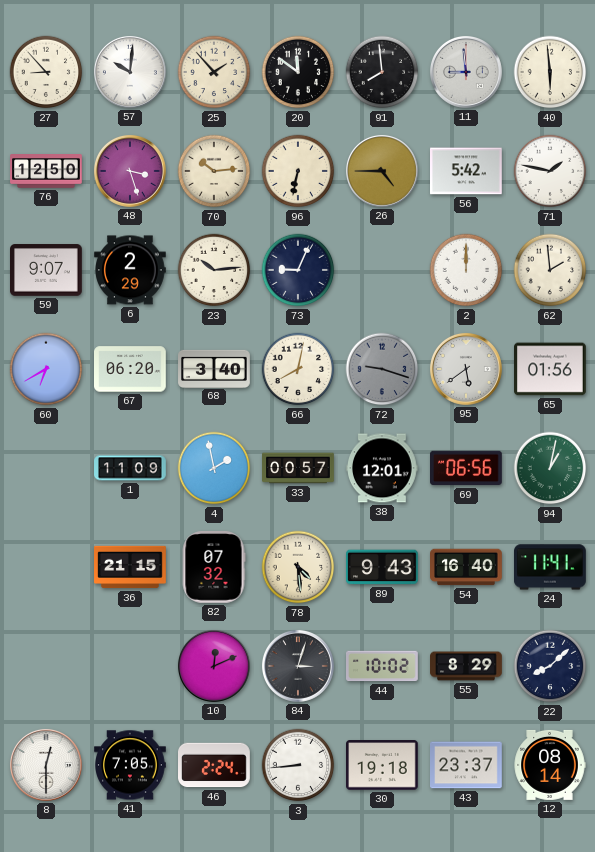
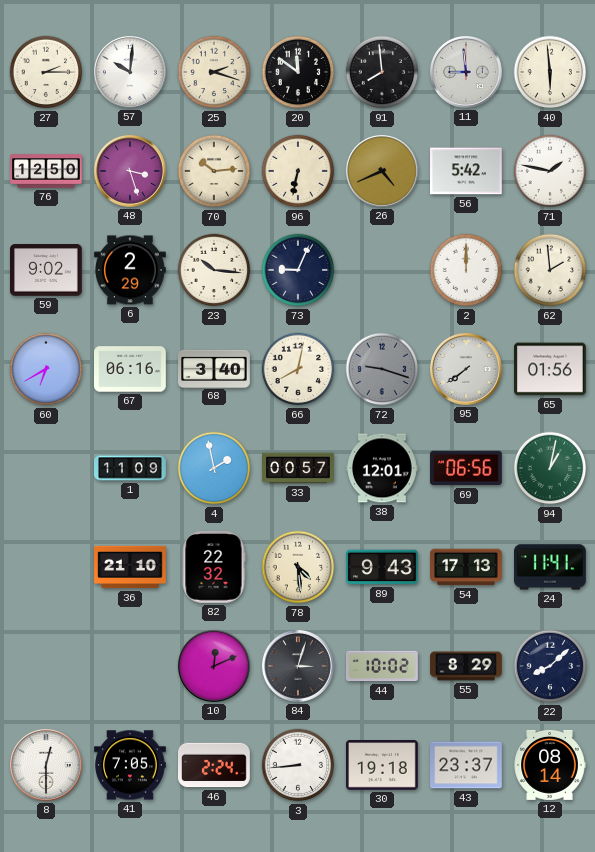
27: 8:53 -> 2:15
25: 1:53 -> 2:18
26: 4:45 -> 4:41
59: 9:07 -> 9:02
23: 10:14 -> 10:16
67: 06:20 -> 06:16
95: 5:39 -> 7:39
36: 21:15 -> 21:10
82: 07:32 -> 22:32
54: 16:40 -> 17:13
